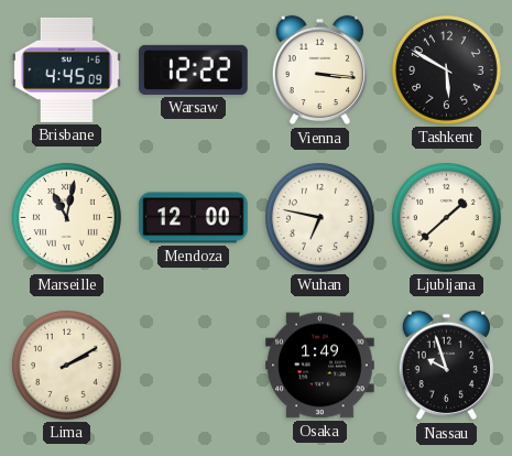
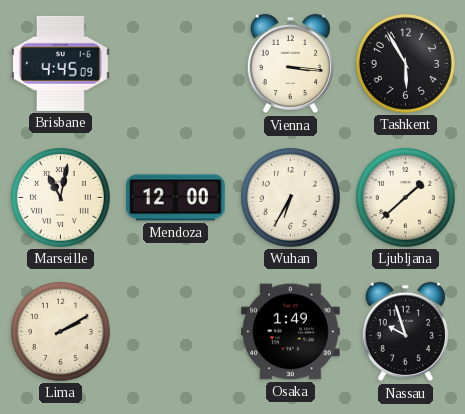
Warsaw: 12:22 -> none
Tashkent: 5:50 -> 5:55
Wuhan: 6:47 -> 6:35
